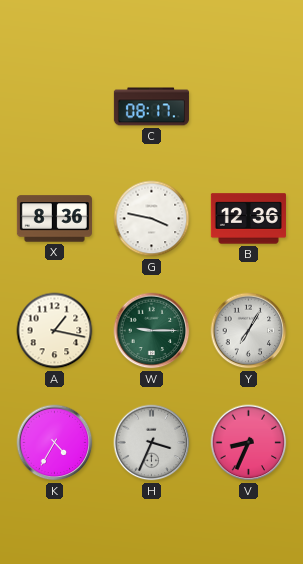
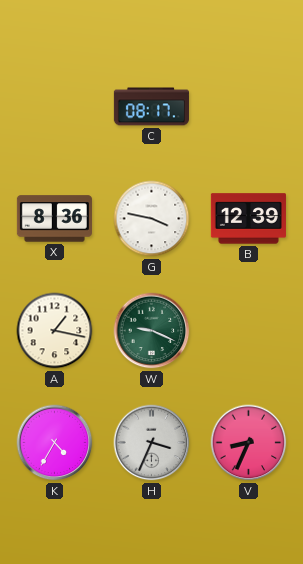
B: 12:36 -> 12:39
W: 9:15 -> 9:19
Y: 7:05 -> none
